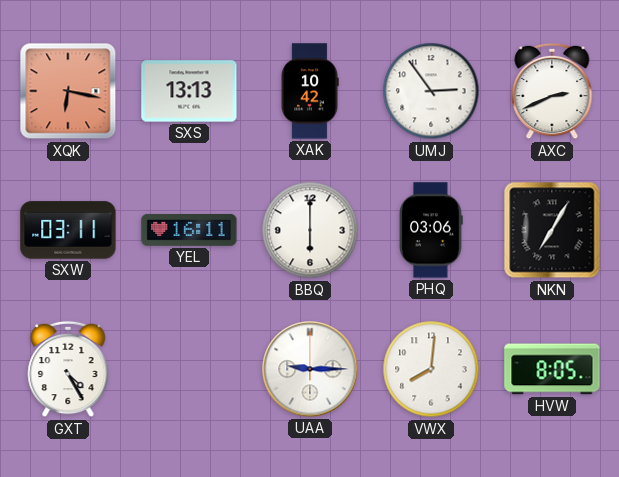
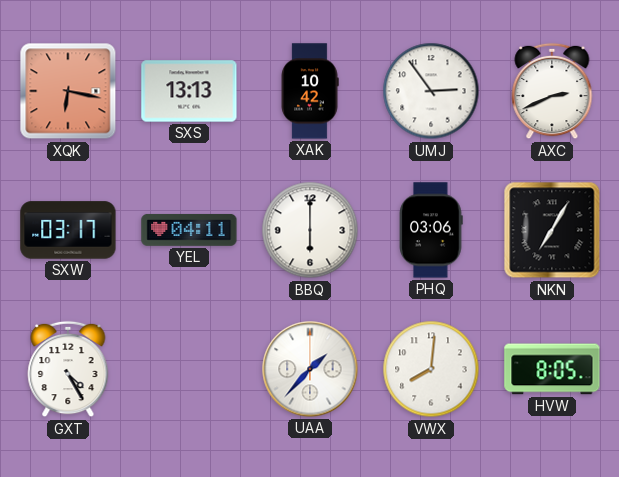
SXW: 03:11 -> 03:17
YEL: 16:11 -> 04:11
UAA: 9:15 -> 1:37
